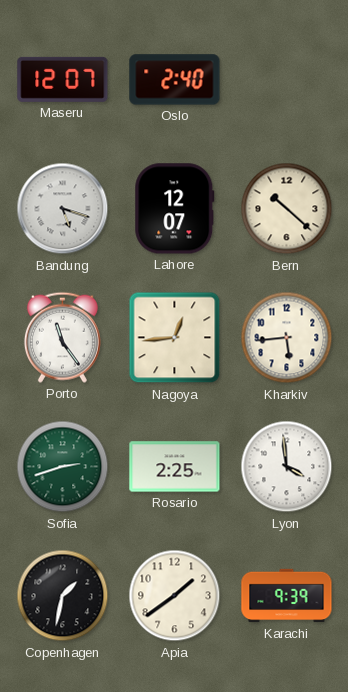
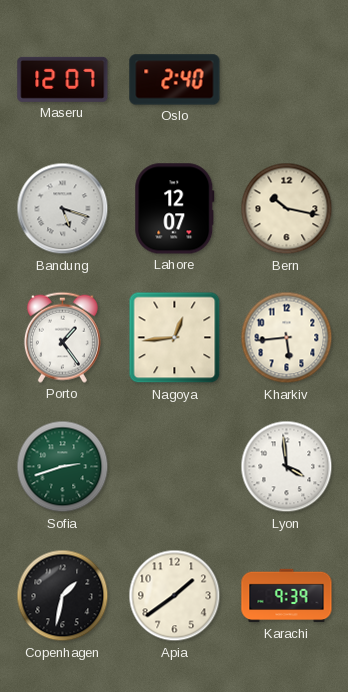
Bern: 10:22 -> 10:17
Porto: 11:24 -> 1:24
Rosario: 2:25 -> none
